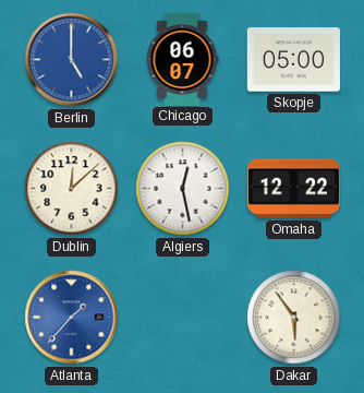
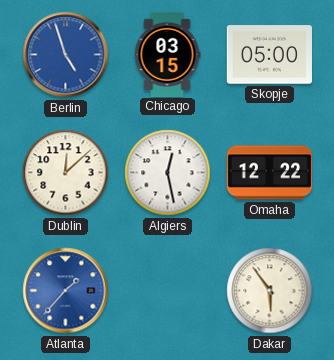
Berlin: 5:00 -> 4:57
Chicago: 06:07 -> 03:15
